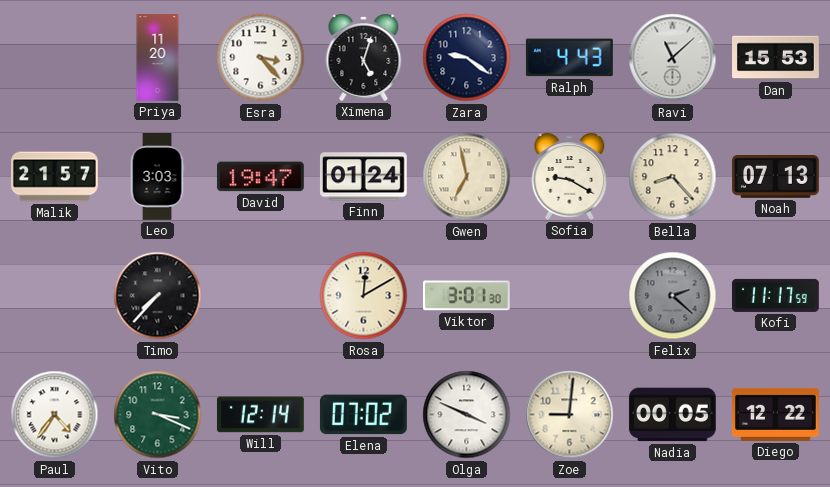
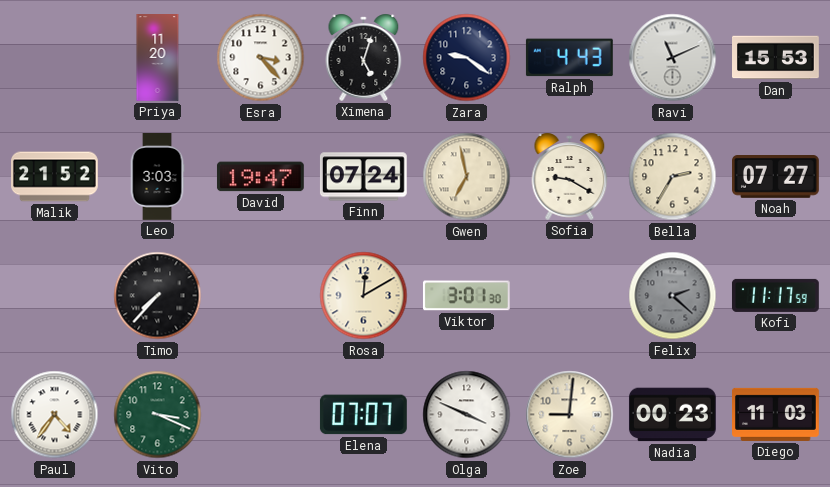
Ravi: 11:08 -> 11:11
Malik: 21:57 -> 21:52
Finn: 01:24 -> 07:24
Bella: 8:23 -> 2:35
Noah: 07:13 -> 07:27
Will: 12:14 -> none
Elena: 07:02 -> 07:07
Nadia: 00:05 -> 00:23
Diego: 12:22 -> 11:03
